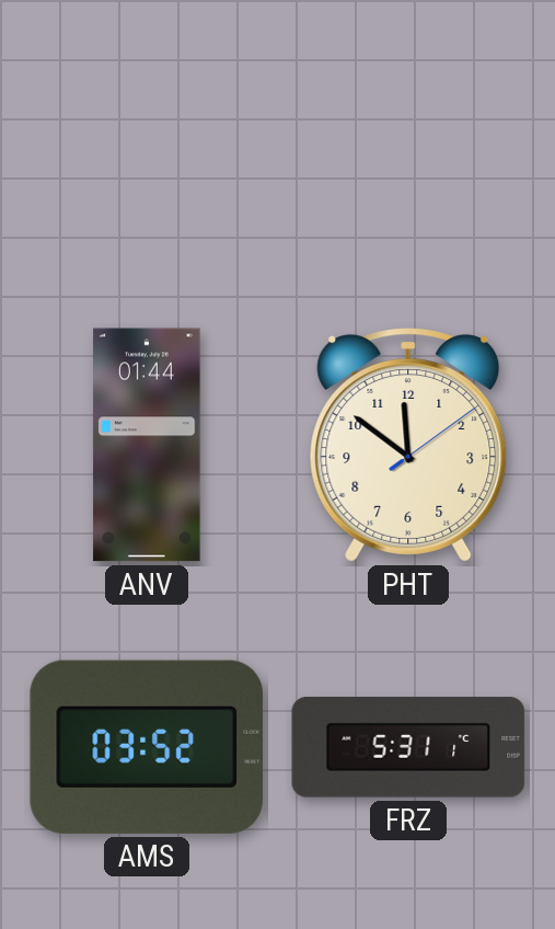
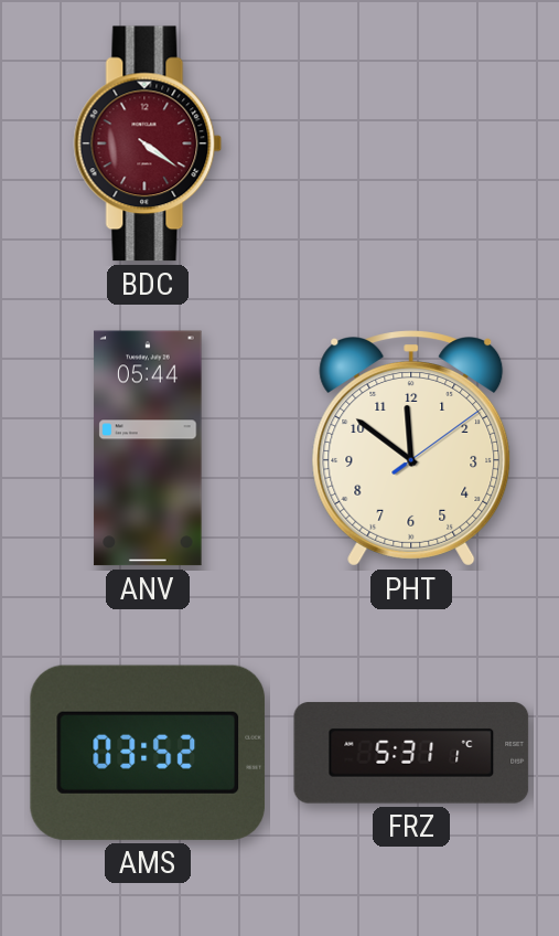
BDC: none -> 4:21
ANV: 01:44 -> 05:44
